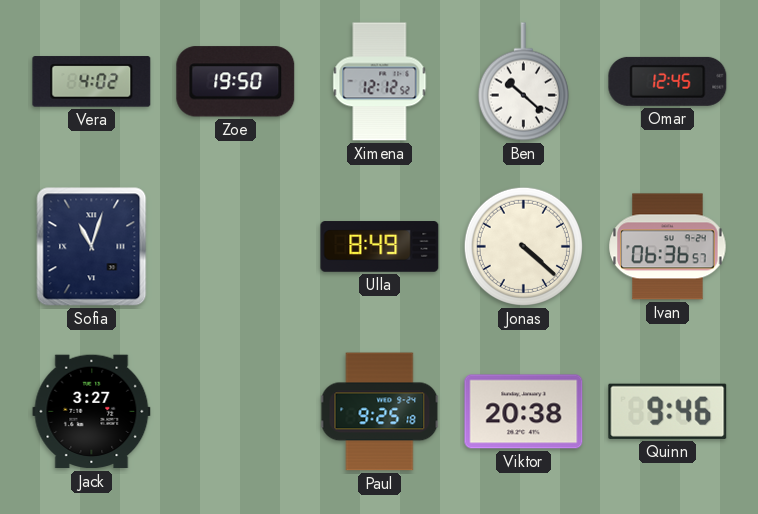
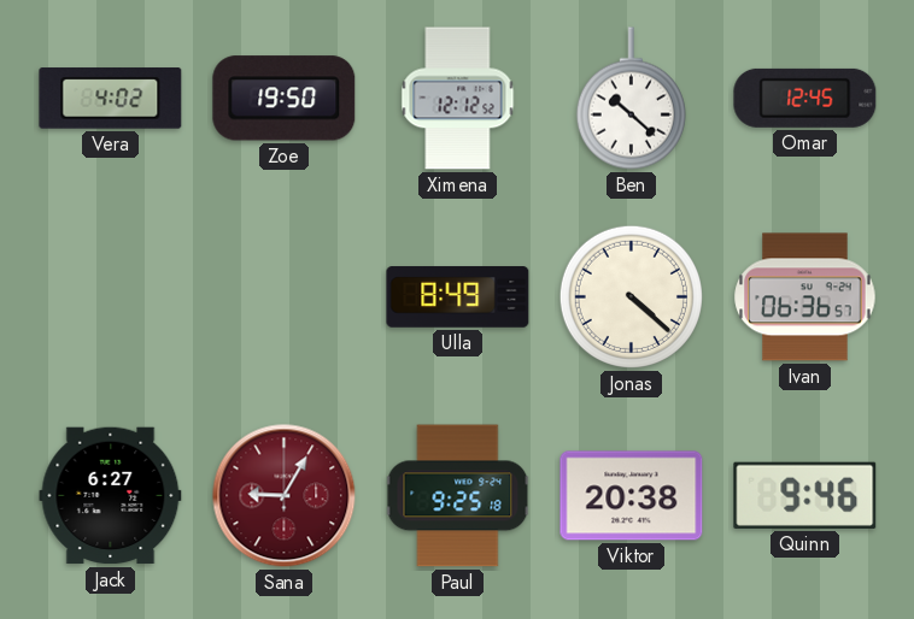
Sofia: 11:03 -> none
Jack: 3:27 -> 6:27
Sana: none -> 9:05
